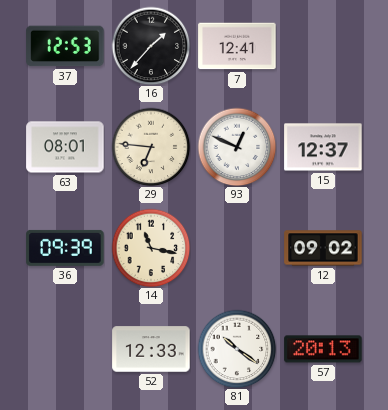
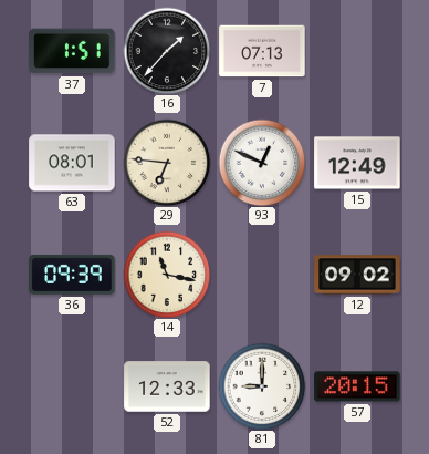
37: 12:53 -> 1:51
7: 12:41 -> 07:13
15: 12:37 -> 12:49
81: 10:21 -> 9:00
57: 20:13 -> 20:15
